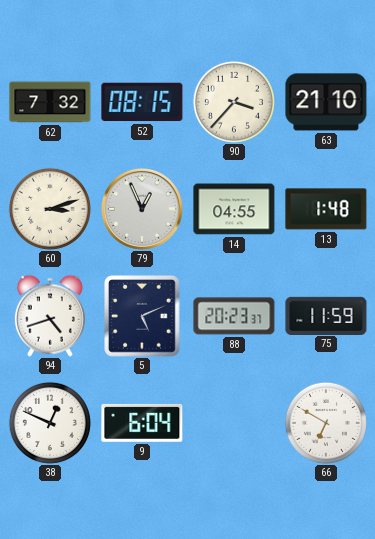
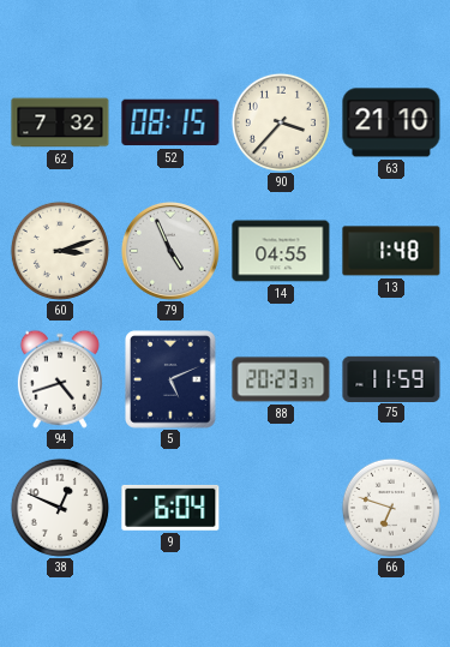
79: 12:56 -> 4:56
66: 6:50 -> 6:48
